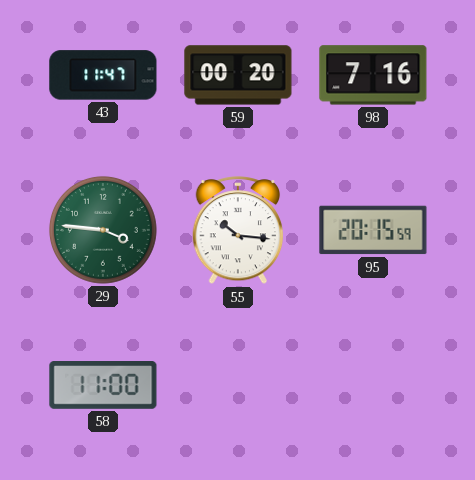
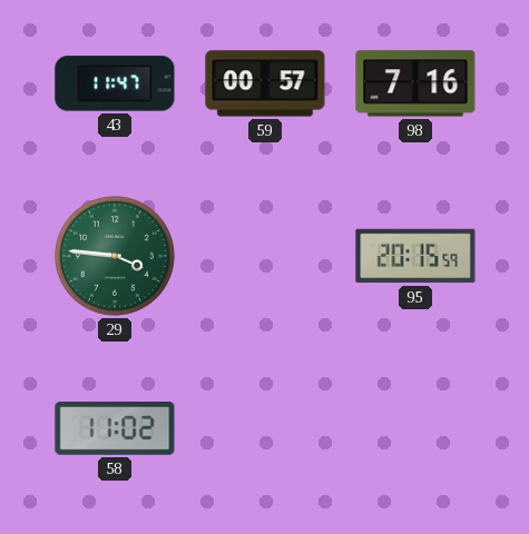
59: 00:20 -> 00:57
55: 10:16 -> none
58: 11:00 -> 11:02
